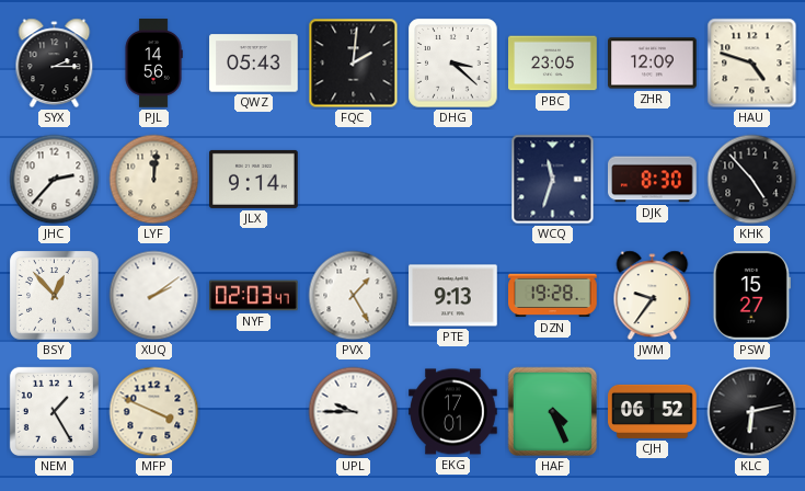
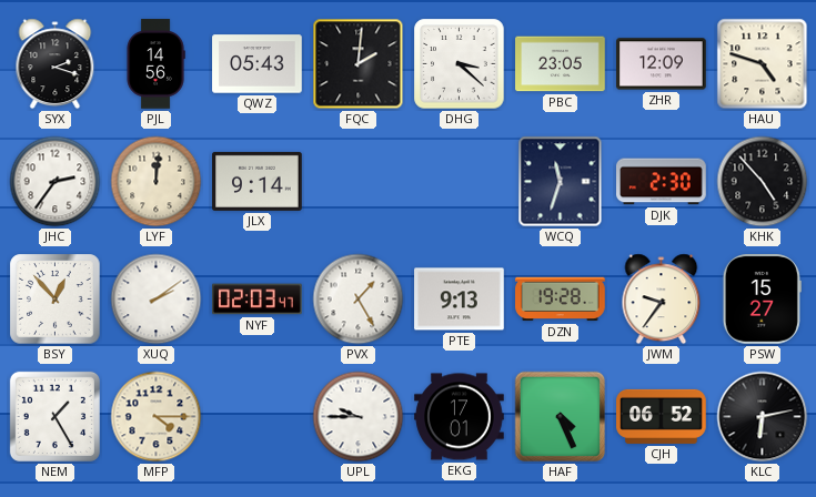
SYX: 2:15 -> 2:18
JHC: 2:37 -> 2:36
DJK: 8:30 -> 2:30
MFP: 3:49 -> 4:15
